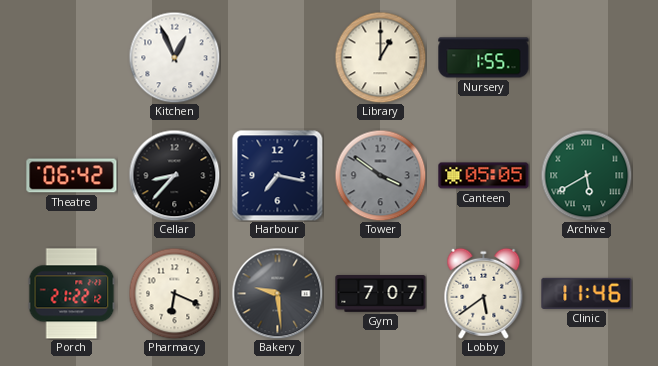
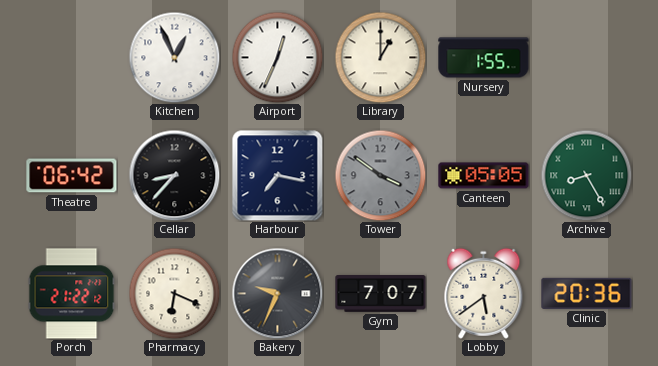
Airport: none -> 12:34
Archive: 5:40 -> 8:25
Bakery: 9:29 -> 9:34
Clinic: 11:46 -> 20:36
